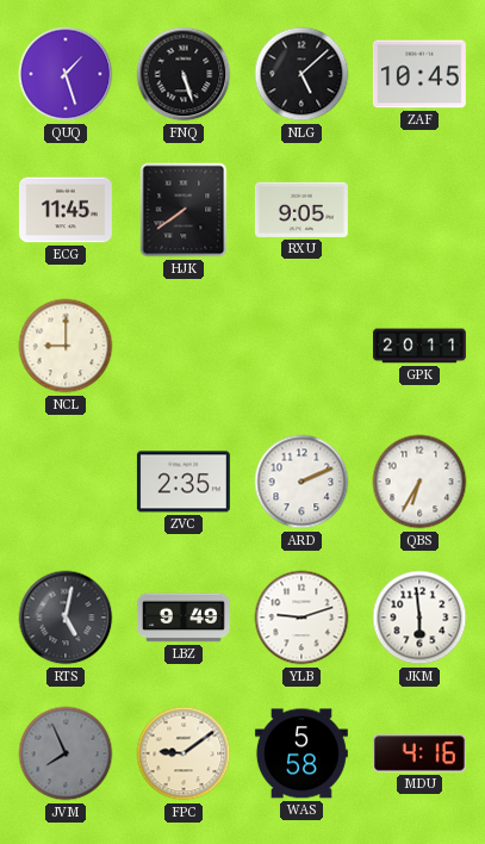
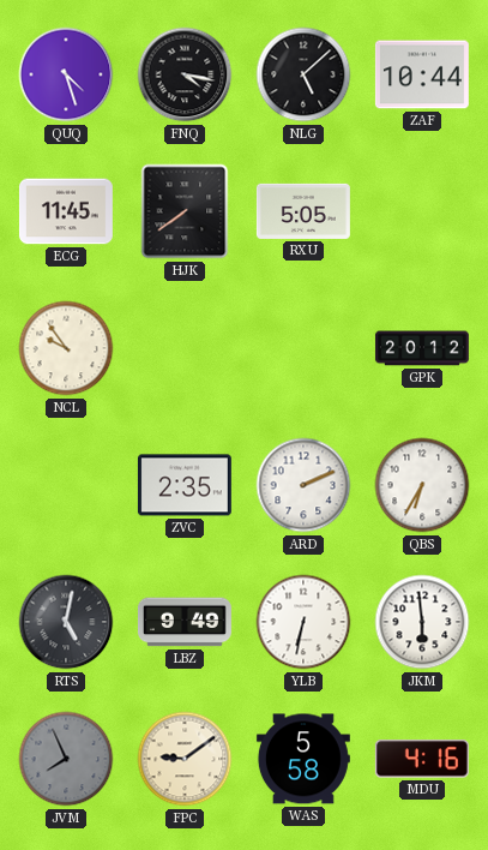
QUQ: 1:27 -> 4:27
FNQ: 5:27 -> 4:17
ZAF: 10:45 -> 10:44
RXU: 9:05 -> 5:05
NCL: 9:00 -> 9:54
GPK: 20:11 -> 20:12
YLB: 9:12 -> 6:32
